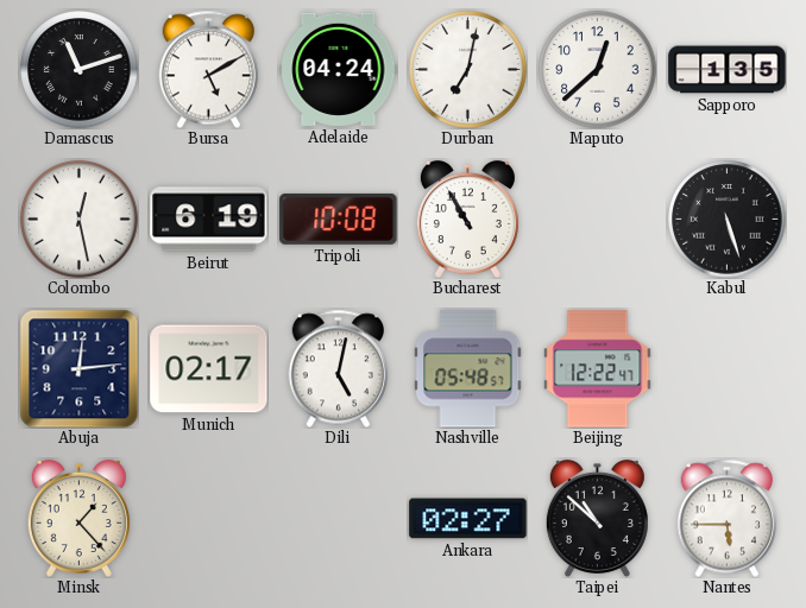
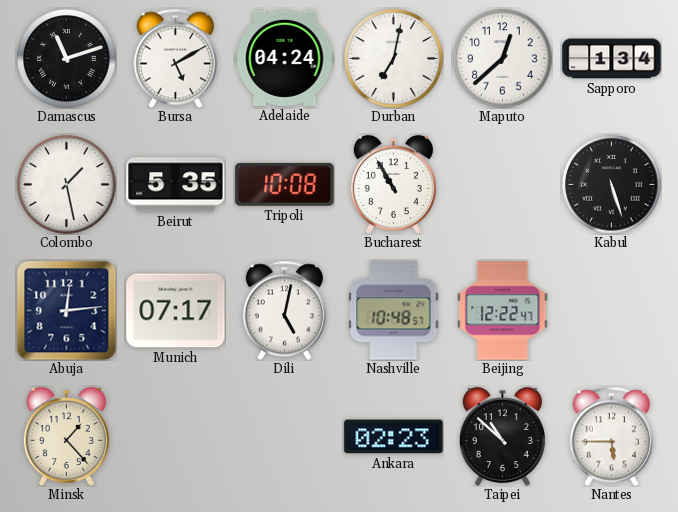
Sapporo: 1:35 -> 1:34
Colombo: 12:28 -> 1:28
Beirut: 6:19 -> 5:35
Munich: 02:17 -> 07:17
Nashville: 05:48 -> 10:48
Ankara: 02:27 -> 02:23
